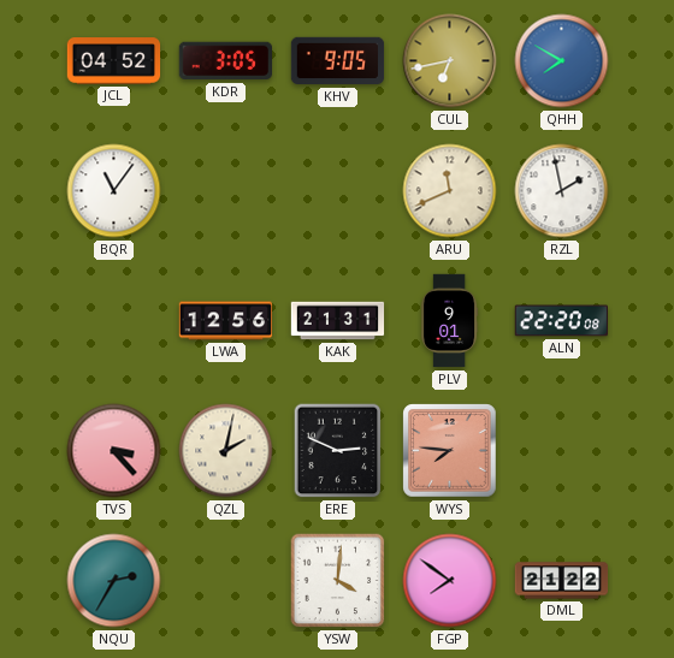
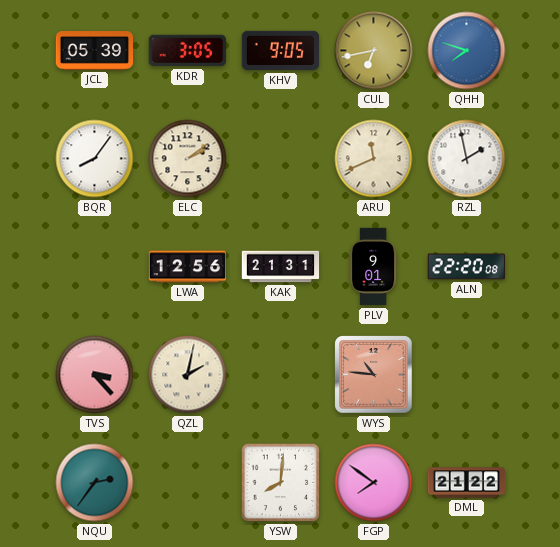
JCL: 04:52 -> 05:39
QHH: 7:50 -> 7:48
BQR: 11:06 -> 8:06
ELC: none -> 2:09
ERE: 2:49 -> none
WYS: 7:46 -> 10:46
NQU: 2:35 -> 2:36
YSW: 4:01 -> 8:01
